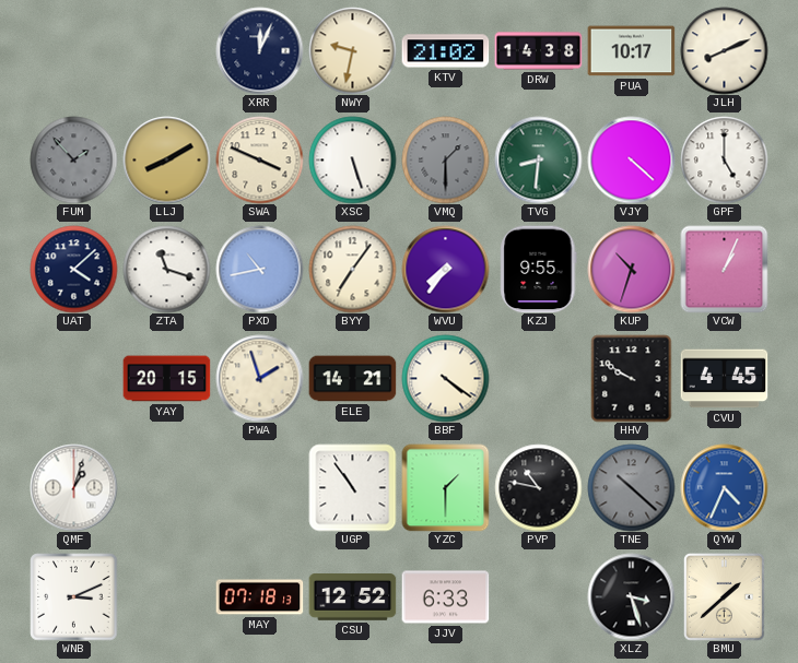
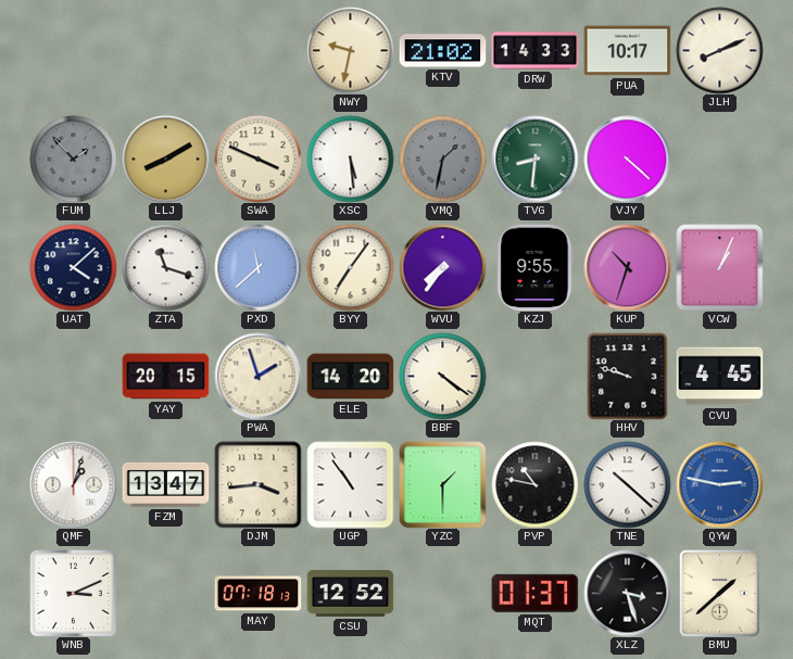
XRR: 12:04 -> none
DRW: 14:38 -> 14:33
XSC: 5:27 -> 5:29
VMQ: 1:30 -> 1:32
GPF: 5:00 -> none
PXD: 10:43 -> 11:38
ELE: 14:21 -> 14:20
HHV: 9:50 -> 9:48
FZM: none -> 13:47
DJM: none -> 3:44
TNE dial: grey -> white
QYW: 4:34 -> 2:47
JJV: 6:33 -> none
MQT: none -> 01:37
